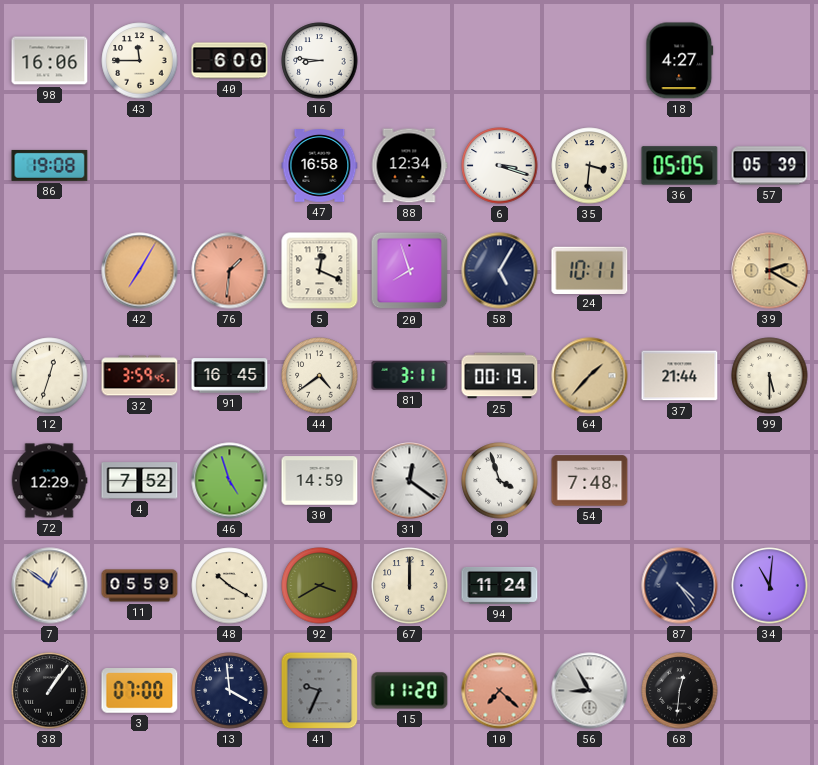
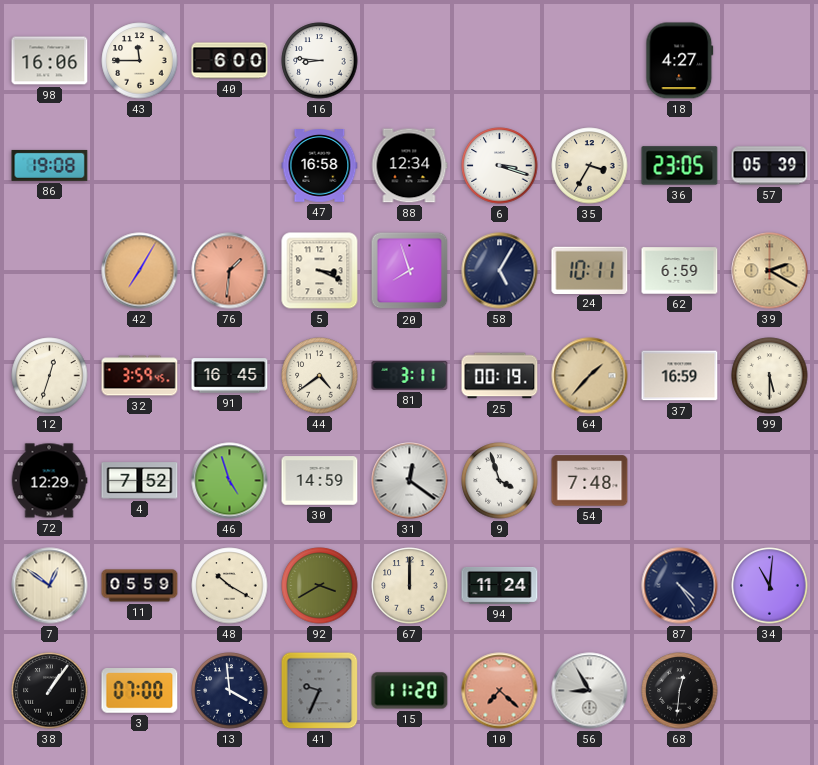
35: 3:31 -> 3:35
36: 05:05 -> 23:05
5: 12:19 -> 3:19
62: none -> 6:59
37: 21:44 -> 16:59
